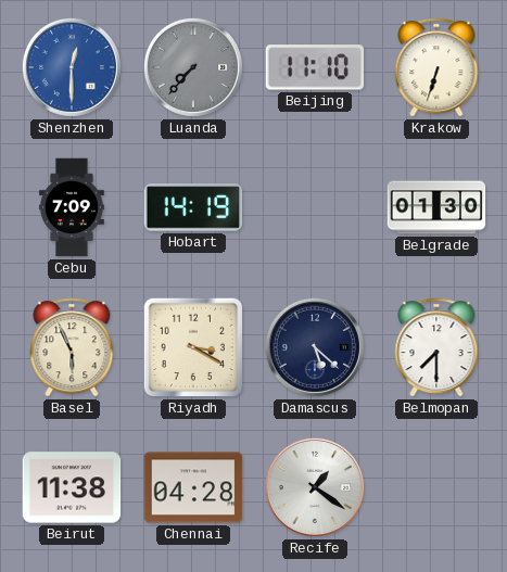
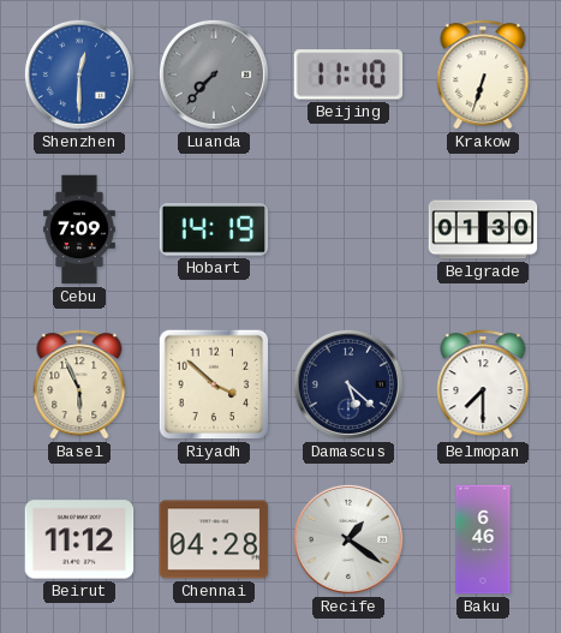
Riyadh: 3:20 -> 3:52
Beirut: 11:38 -> 11:12
Baku: none -> 6:46
